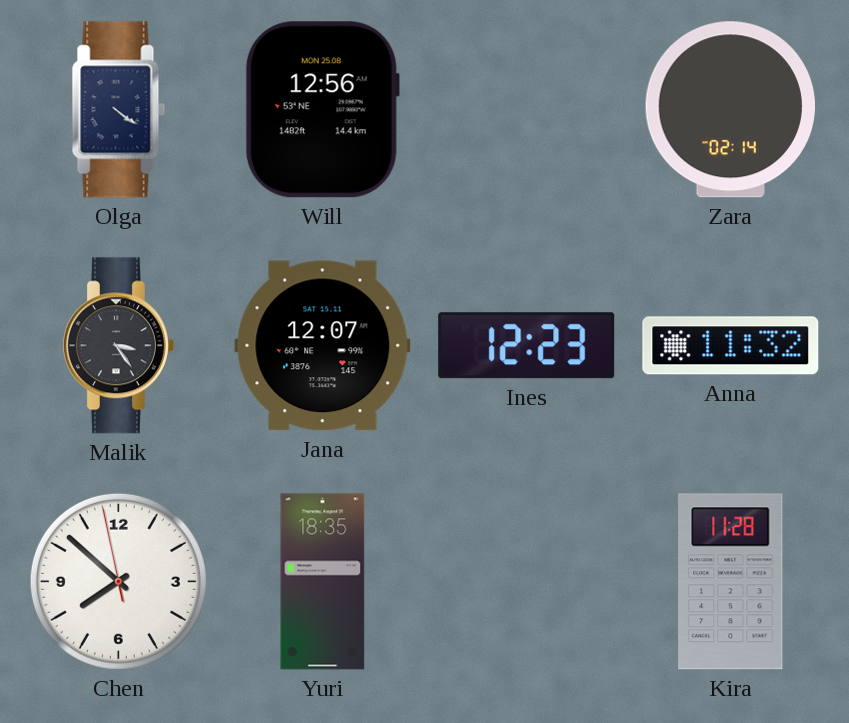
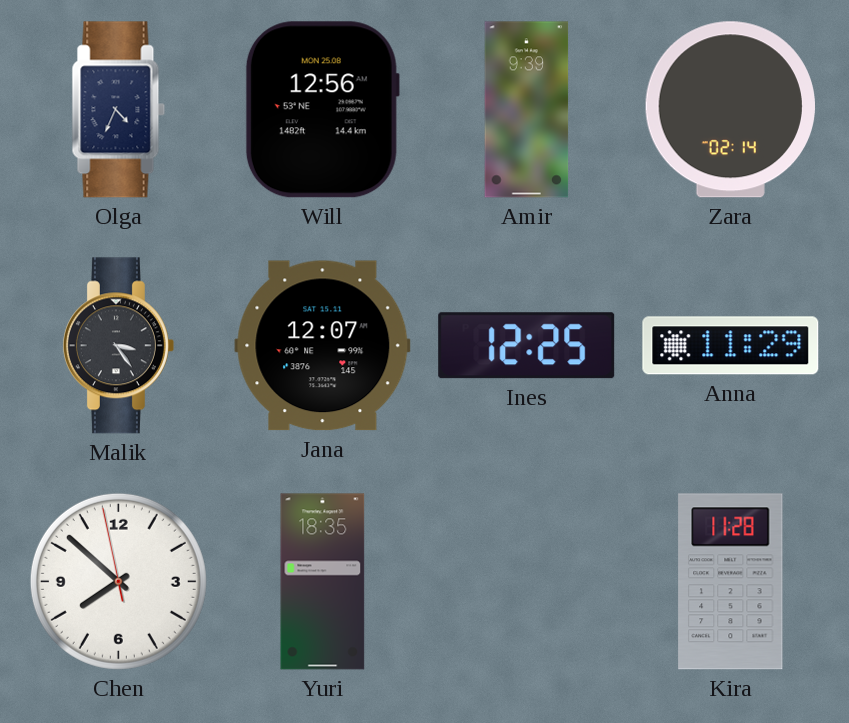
Olga: 4:21 -> 4:34
Amir: none -> 9:39
Ines: 12:23 -> 12:25
Anna: 11:32 -> 11:29
